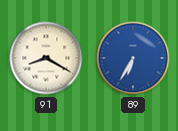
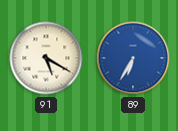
91: 8:20 -> 5:20
